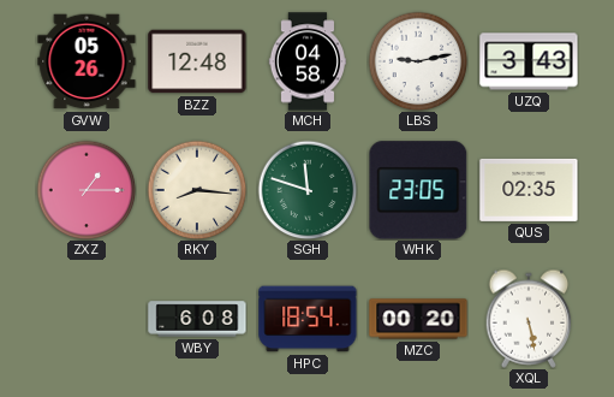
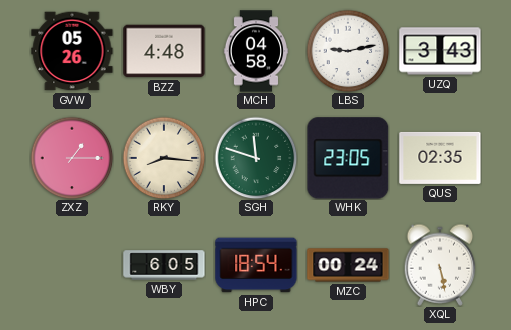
BZZ: 12:48 -> 4:48
WBY: 6:08 -> 6:05
MZC: 00:20 -> 00:24
